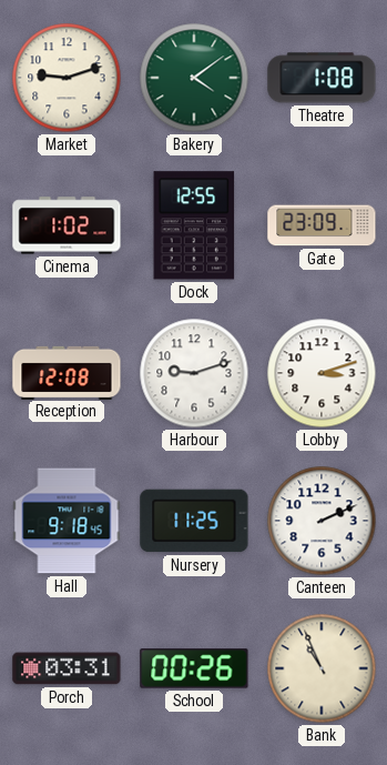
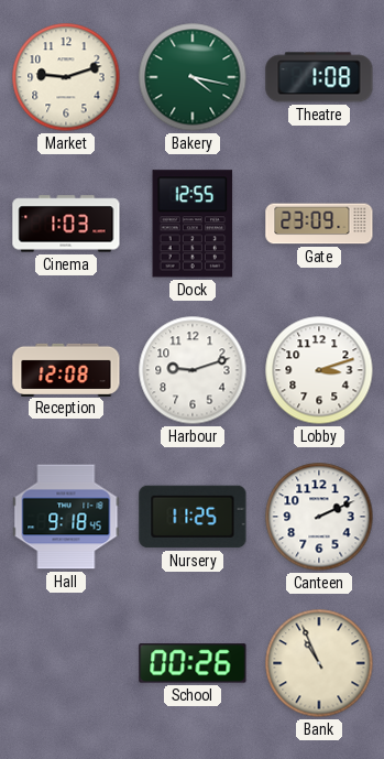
Bakery: 4:09 -> 4:17
Cinema: 1:02 -> 1:03
Porch: 03:31 -> none
